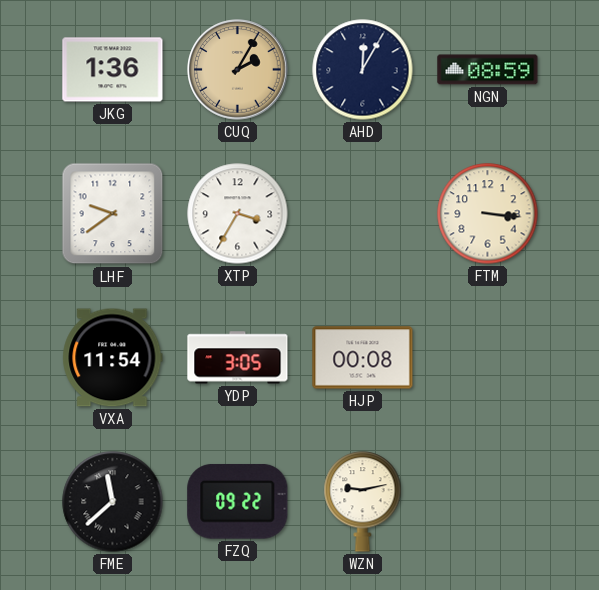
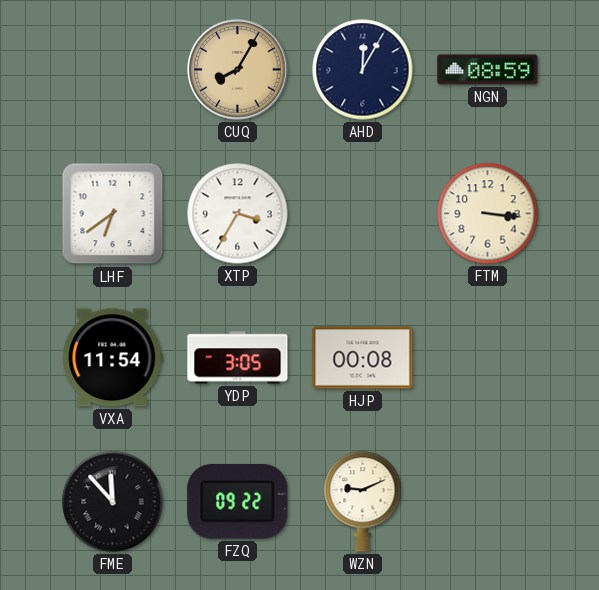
JKG: 1:36 -> none
CUQ: 2:05 -> 8:05
LHF: 9:39 -> 6:39
FME: 11:38 -> 11:53
WZN: 9:13 -> 9:11
